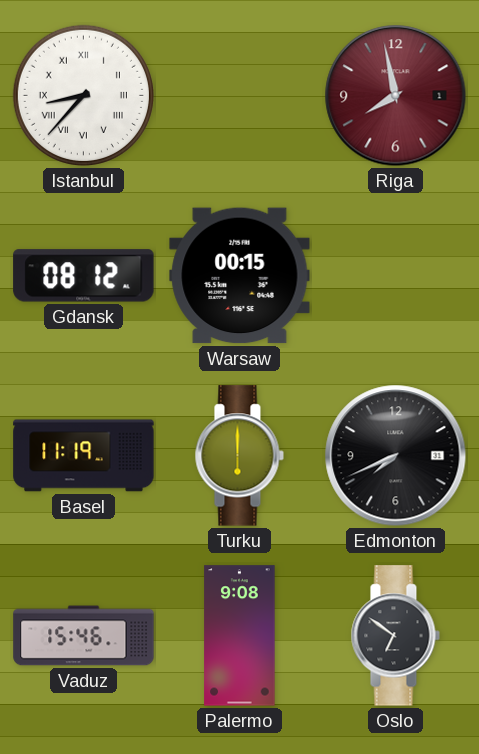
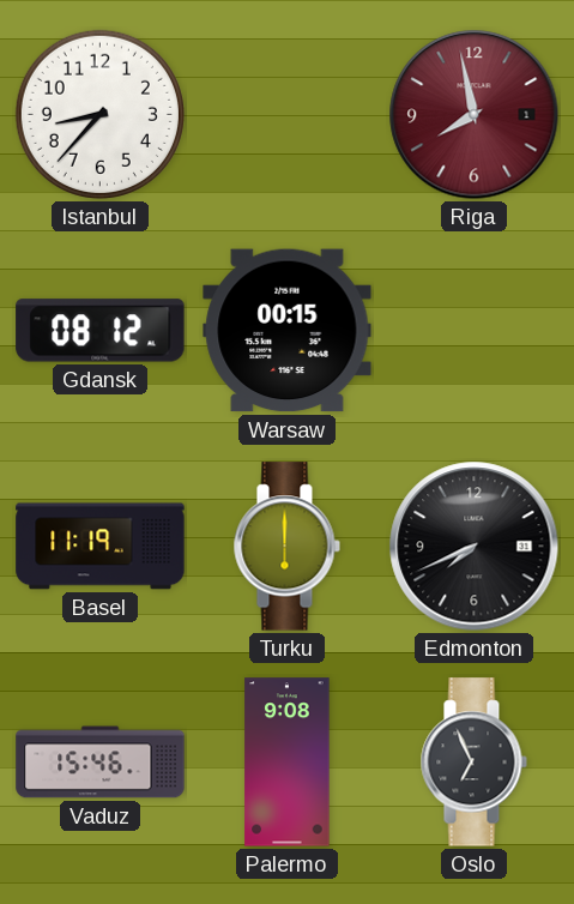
Istanbul numerals: Roman -> Arabic
Oslo: 6:51 -> 6:56
